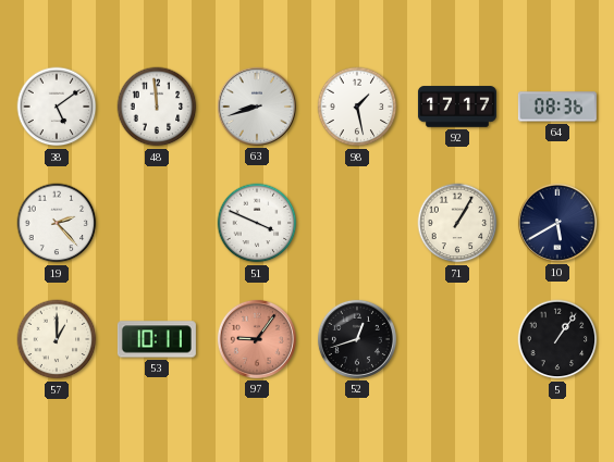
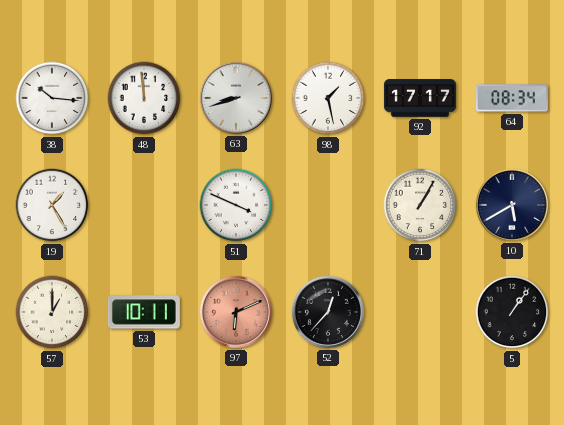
38: 5:09 -> 10:16
64: 08:36 -> 08:34
19: 2:23 -> 1:25
97: 9:06 -> 6:11
52: 12:42 -> 12:37
